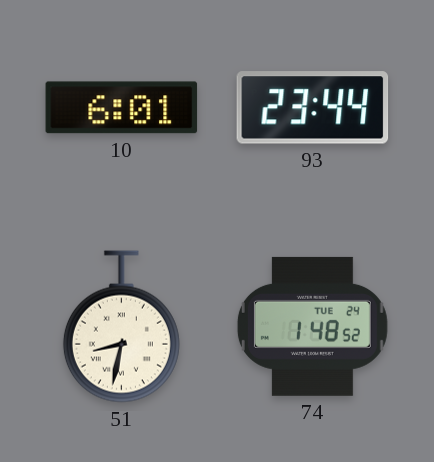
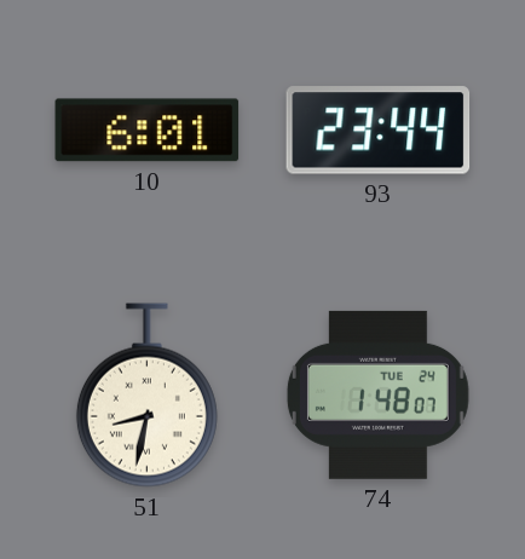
74: 1:48:52 -> 1:48:07
